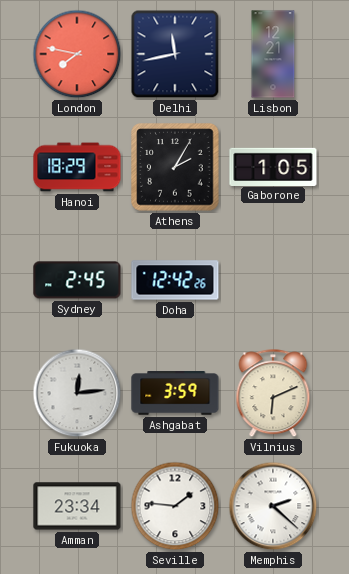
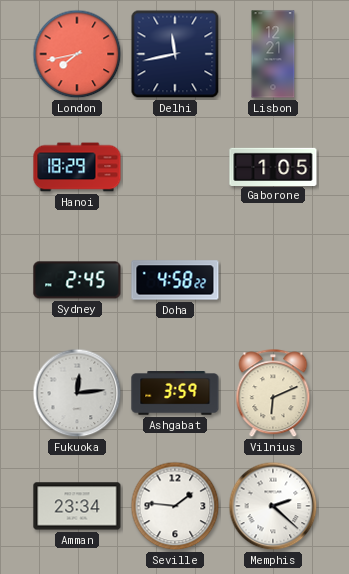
London: 7:47 -> 7:43
Athens: 2:05 -> none
Doha: 12:42 -> 4:58
